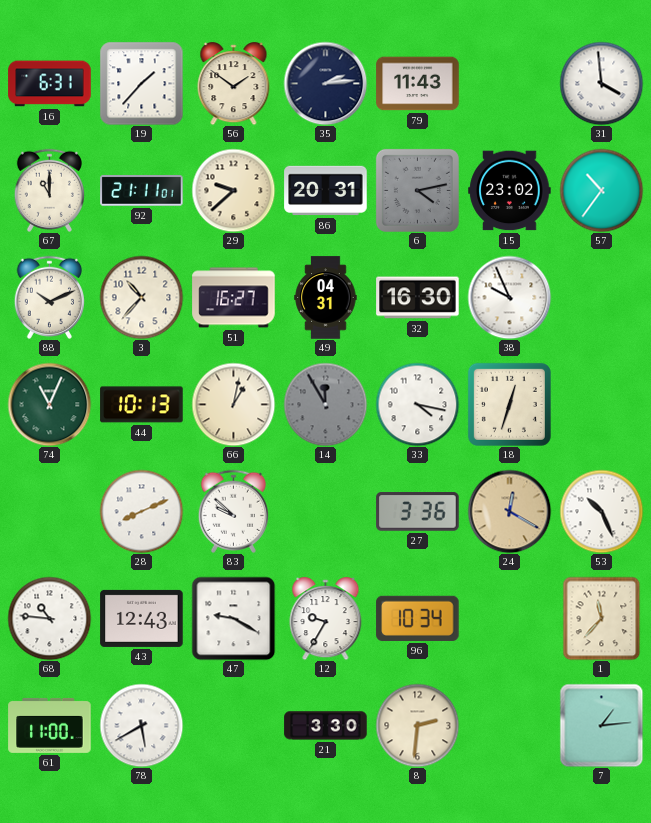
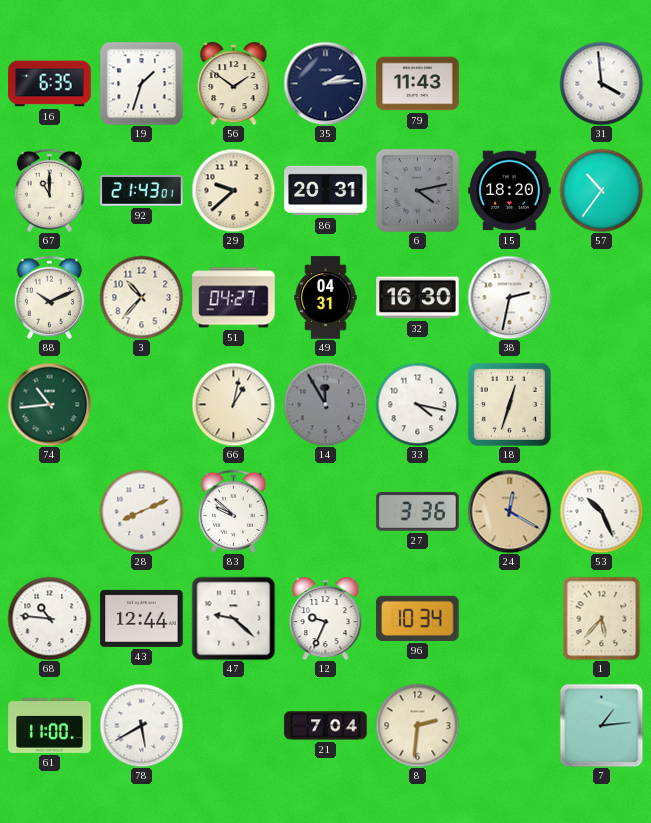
16: 6:31 -> 6:35
19: 1:37 -> 1:33
92: 21:11 -> 21:43
15: 23:02 -> 18:20
51: 16:27 -> 04:27
38: 9:56 -> 2:32
74: 11:04 -> 10:44
44: 10:13 -> none
43: 12:43 -> 12:44
47: 9:20 -> 9:22
12: 9:35 -> 9:34
1: 11:37 -> 5:37
21: 3:30 -> 7:04
